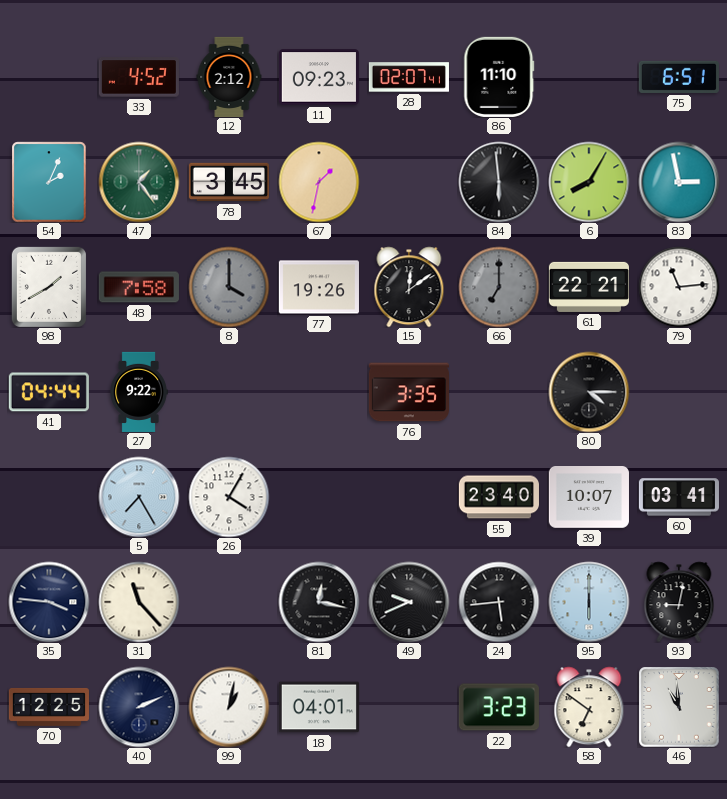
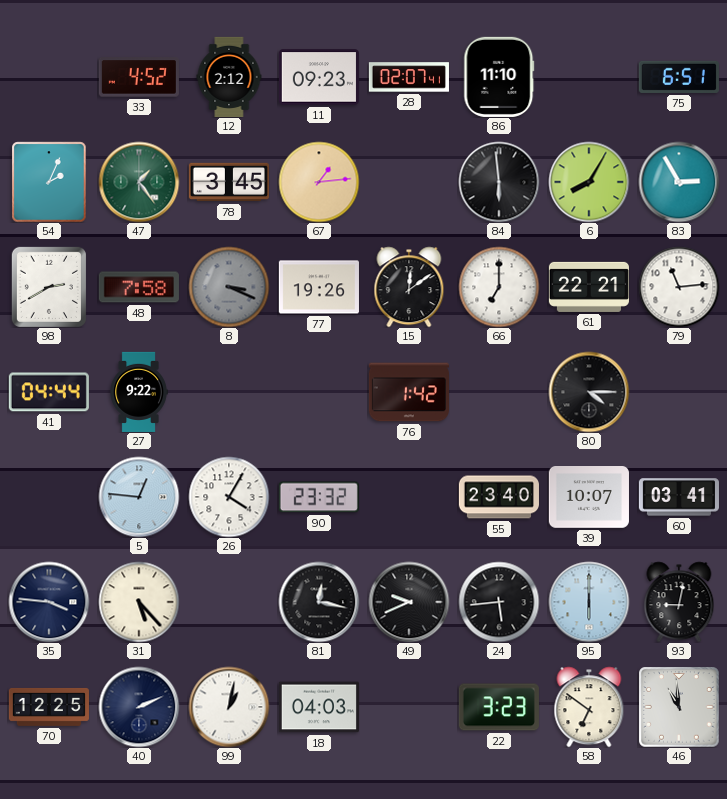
67: 1:32 -> 1:14
83: 2:58 -> 2:55
98: 1:40 -> 2:40
8: 4:00 -> 3:19
66 dial: grey -> white
76: 3:35 -> 1:42
5: 7:25 -> 12:46
90: none -> 23:32
31: 11:23 -> 5:23
18: 04:01 -> 04:03
